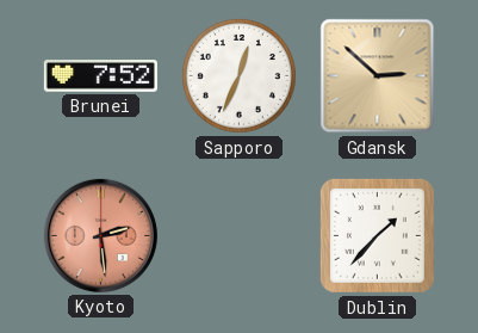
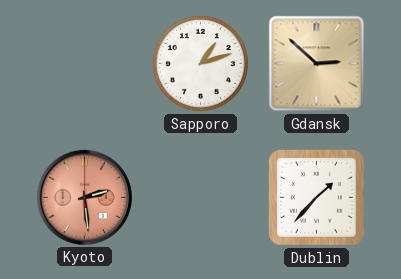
Brunei: 7:52 -> none
Sapporo: 12:34 -> 1:12
